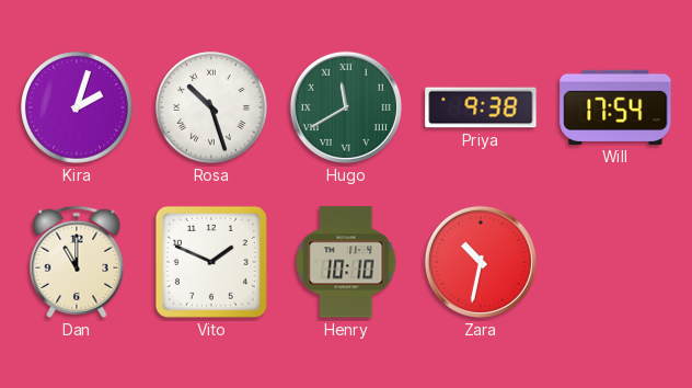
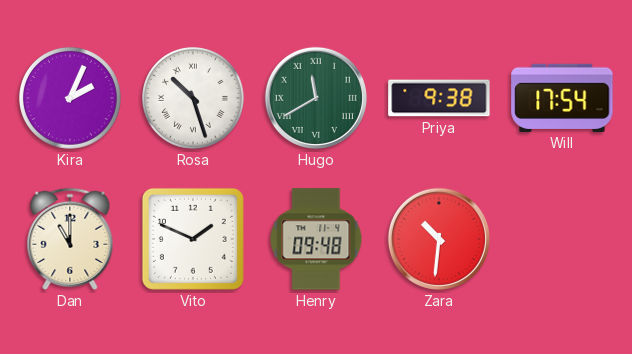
Kira: 2:03 -> 2:04
Henry: 10:10 -> 09:48
Zara: 10:32 -> 10:31
